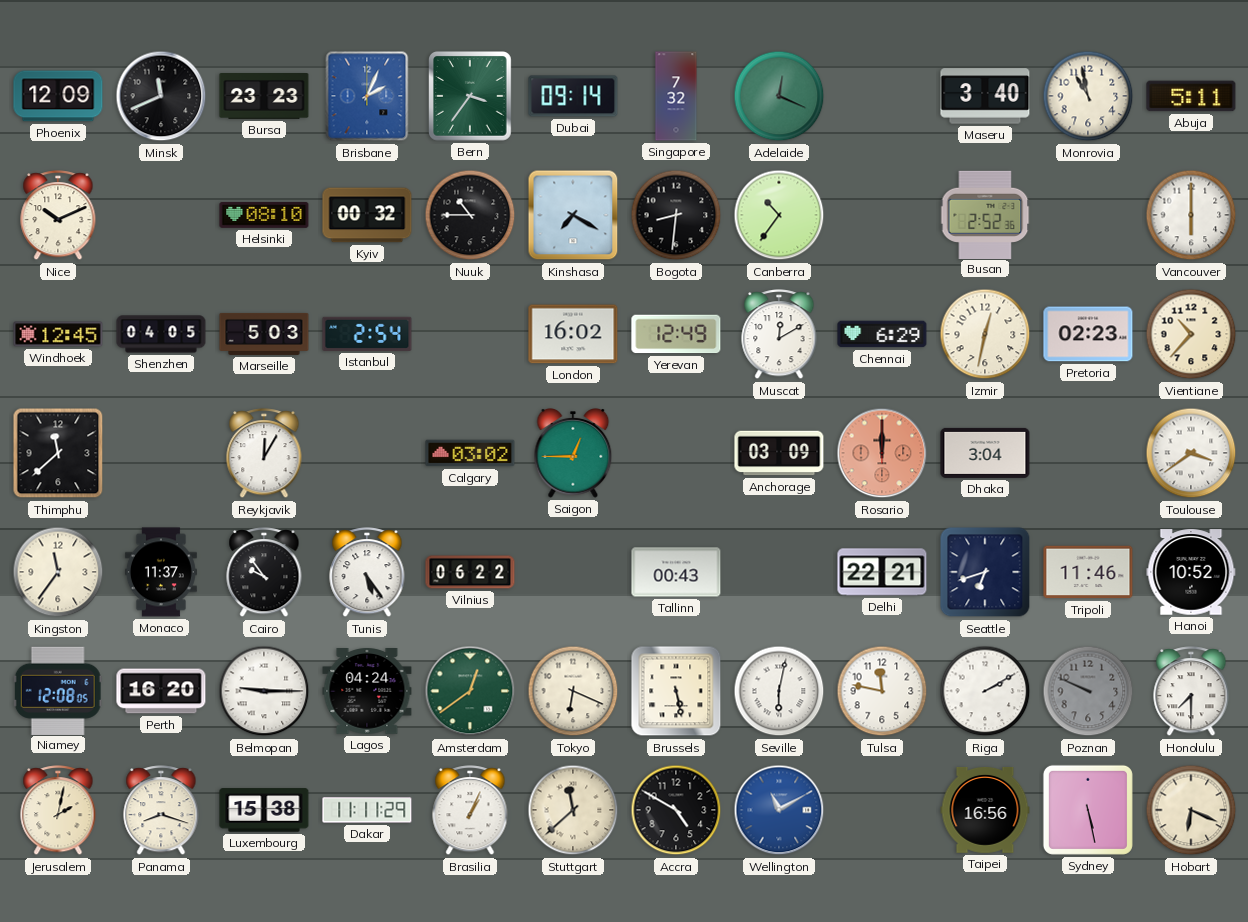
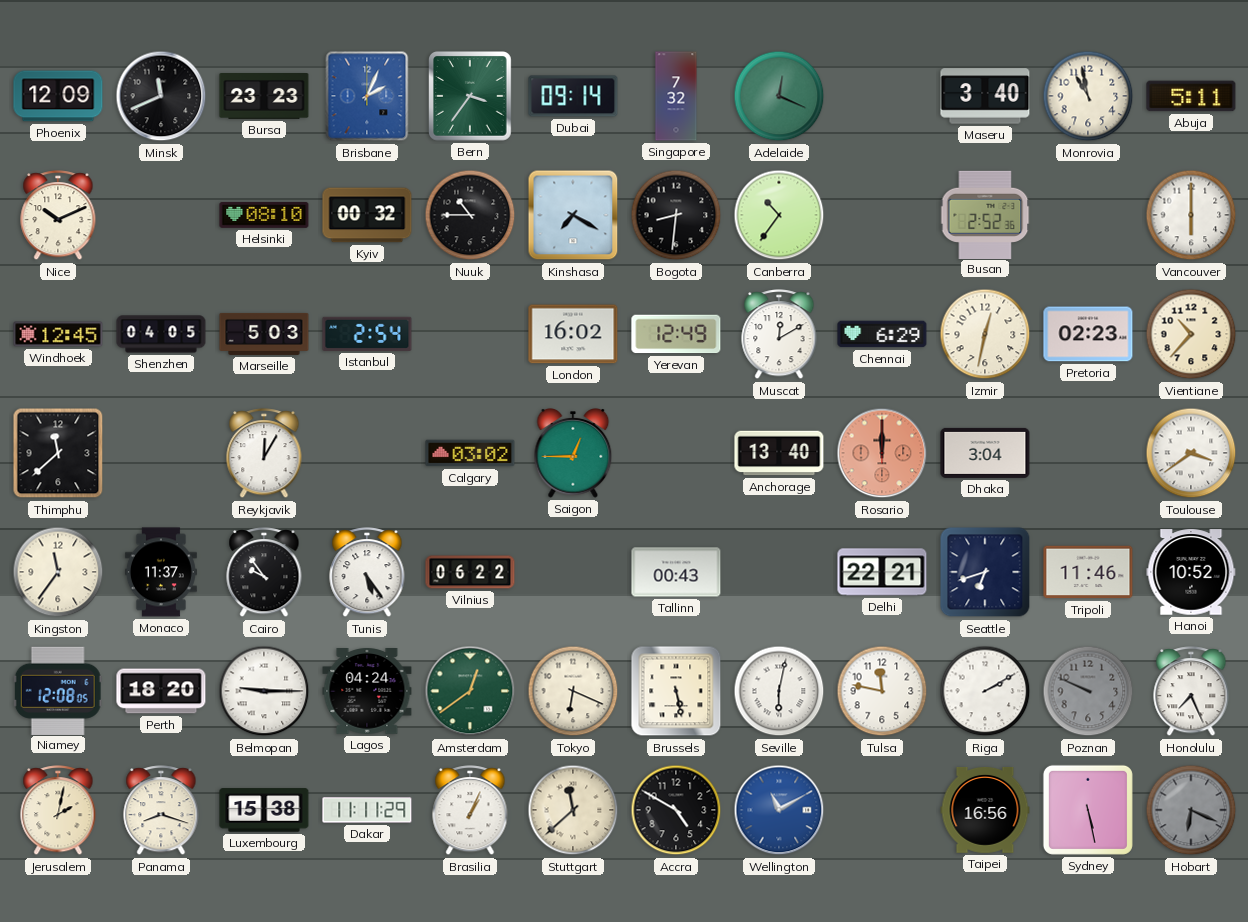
Anchorage: 03:09 -> 13:40
Perth: 16:20 -> 18:20
Honolulu: 7:30 -> 7:26
Hobart dial: cream -> grey
